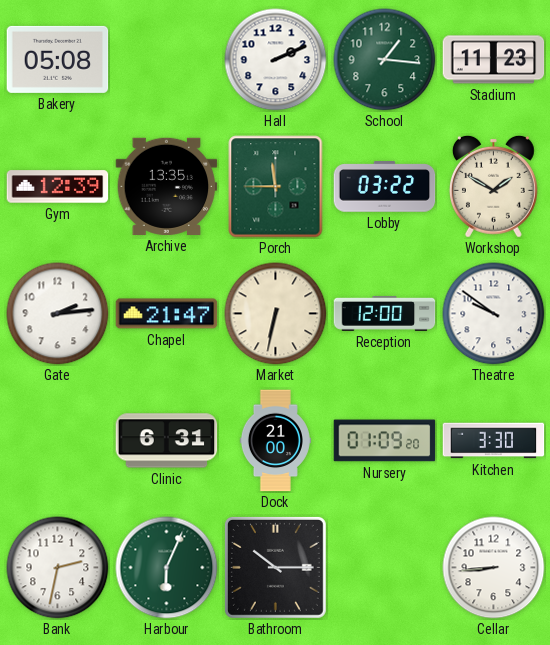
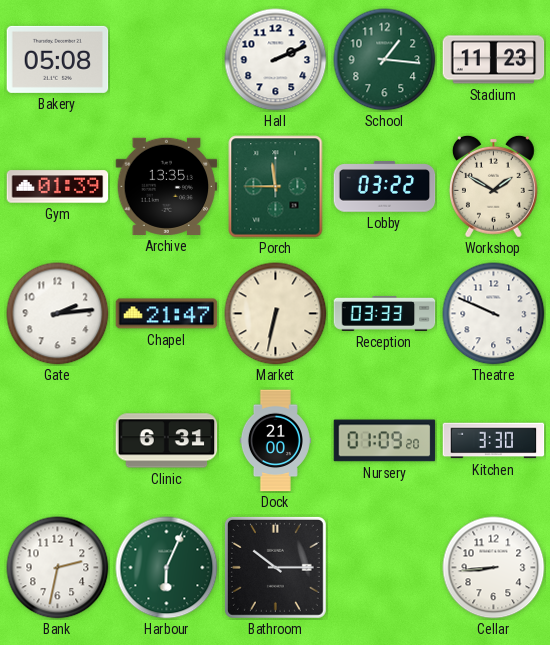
Gym: 12:39 -> 01:39
Reception: 12:00 -> 03:33
Theatre: 9:51 -> 9:49
